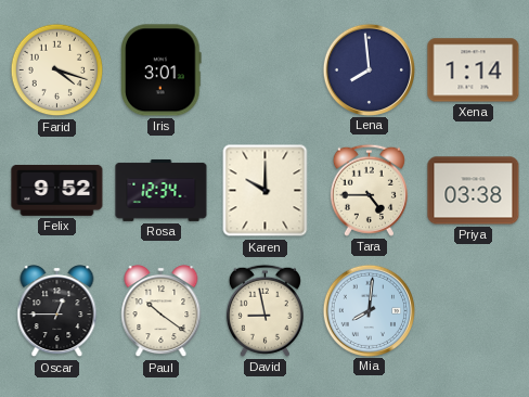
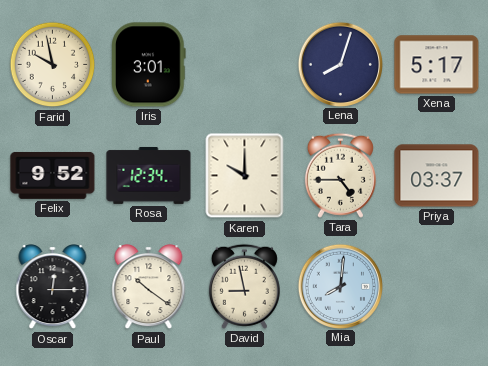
Farid: 4:18 -> 9:58
Lena: 7:59 -> 8:03
Xena: 1:14 -> 5:17
Priya: 03:38 -> 03:37
Oscar: 12:45 -> 12:15
